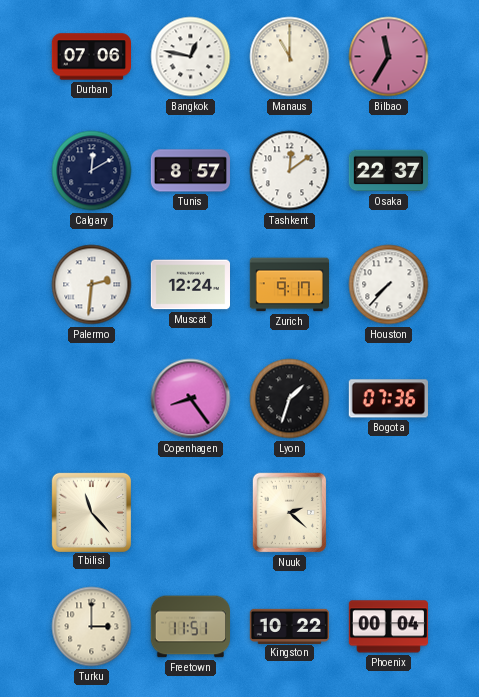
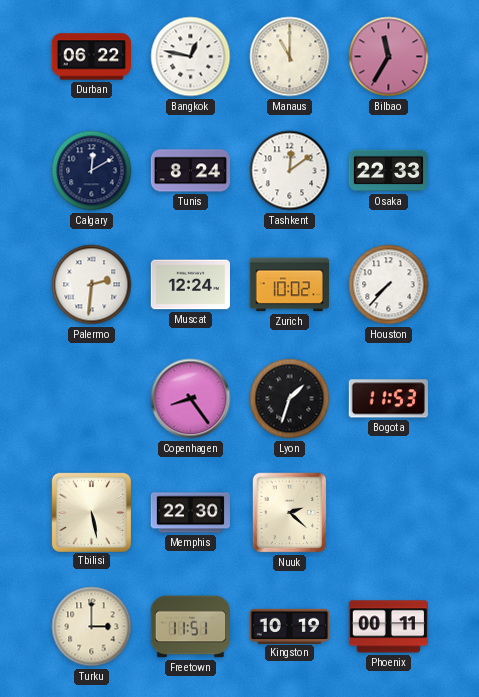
Durban: 07:06 -> 06:22
Tunis: 8:57 -> 8:24
Osaka: 22:37 -> 22:33
Zurich: 9:17 -> 10:02
Bogota: 07:36 -> 11:53
Tbilisi: 11:23 -> 5:28
Memphis: none -> 22:30
Kingston: 10:22 -> 10:19
Phoenix: 00:04 -> 00:11
